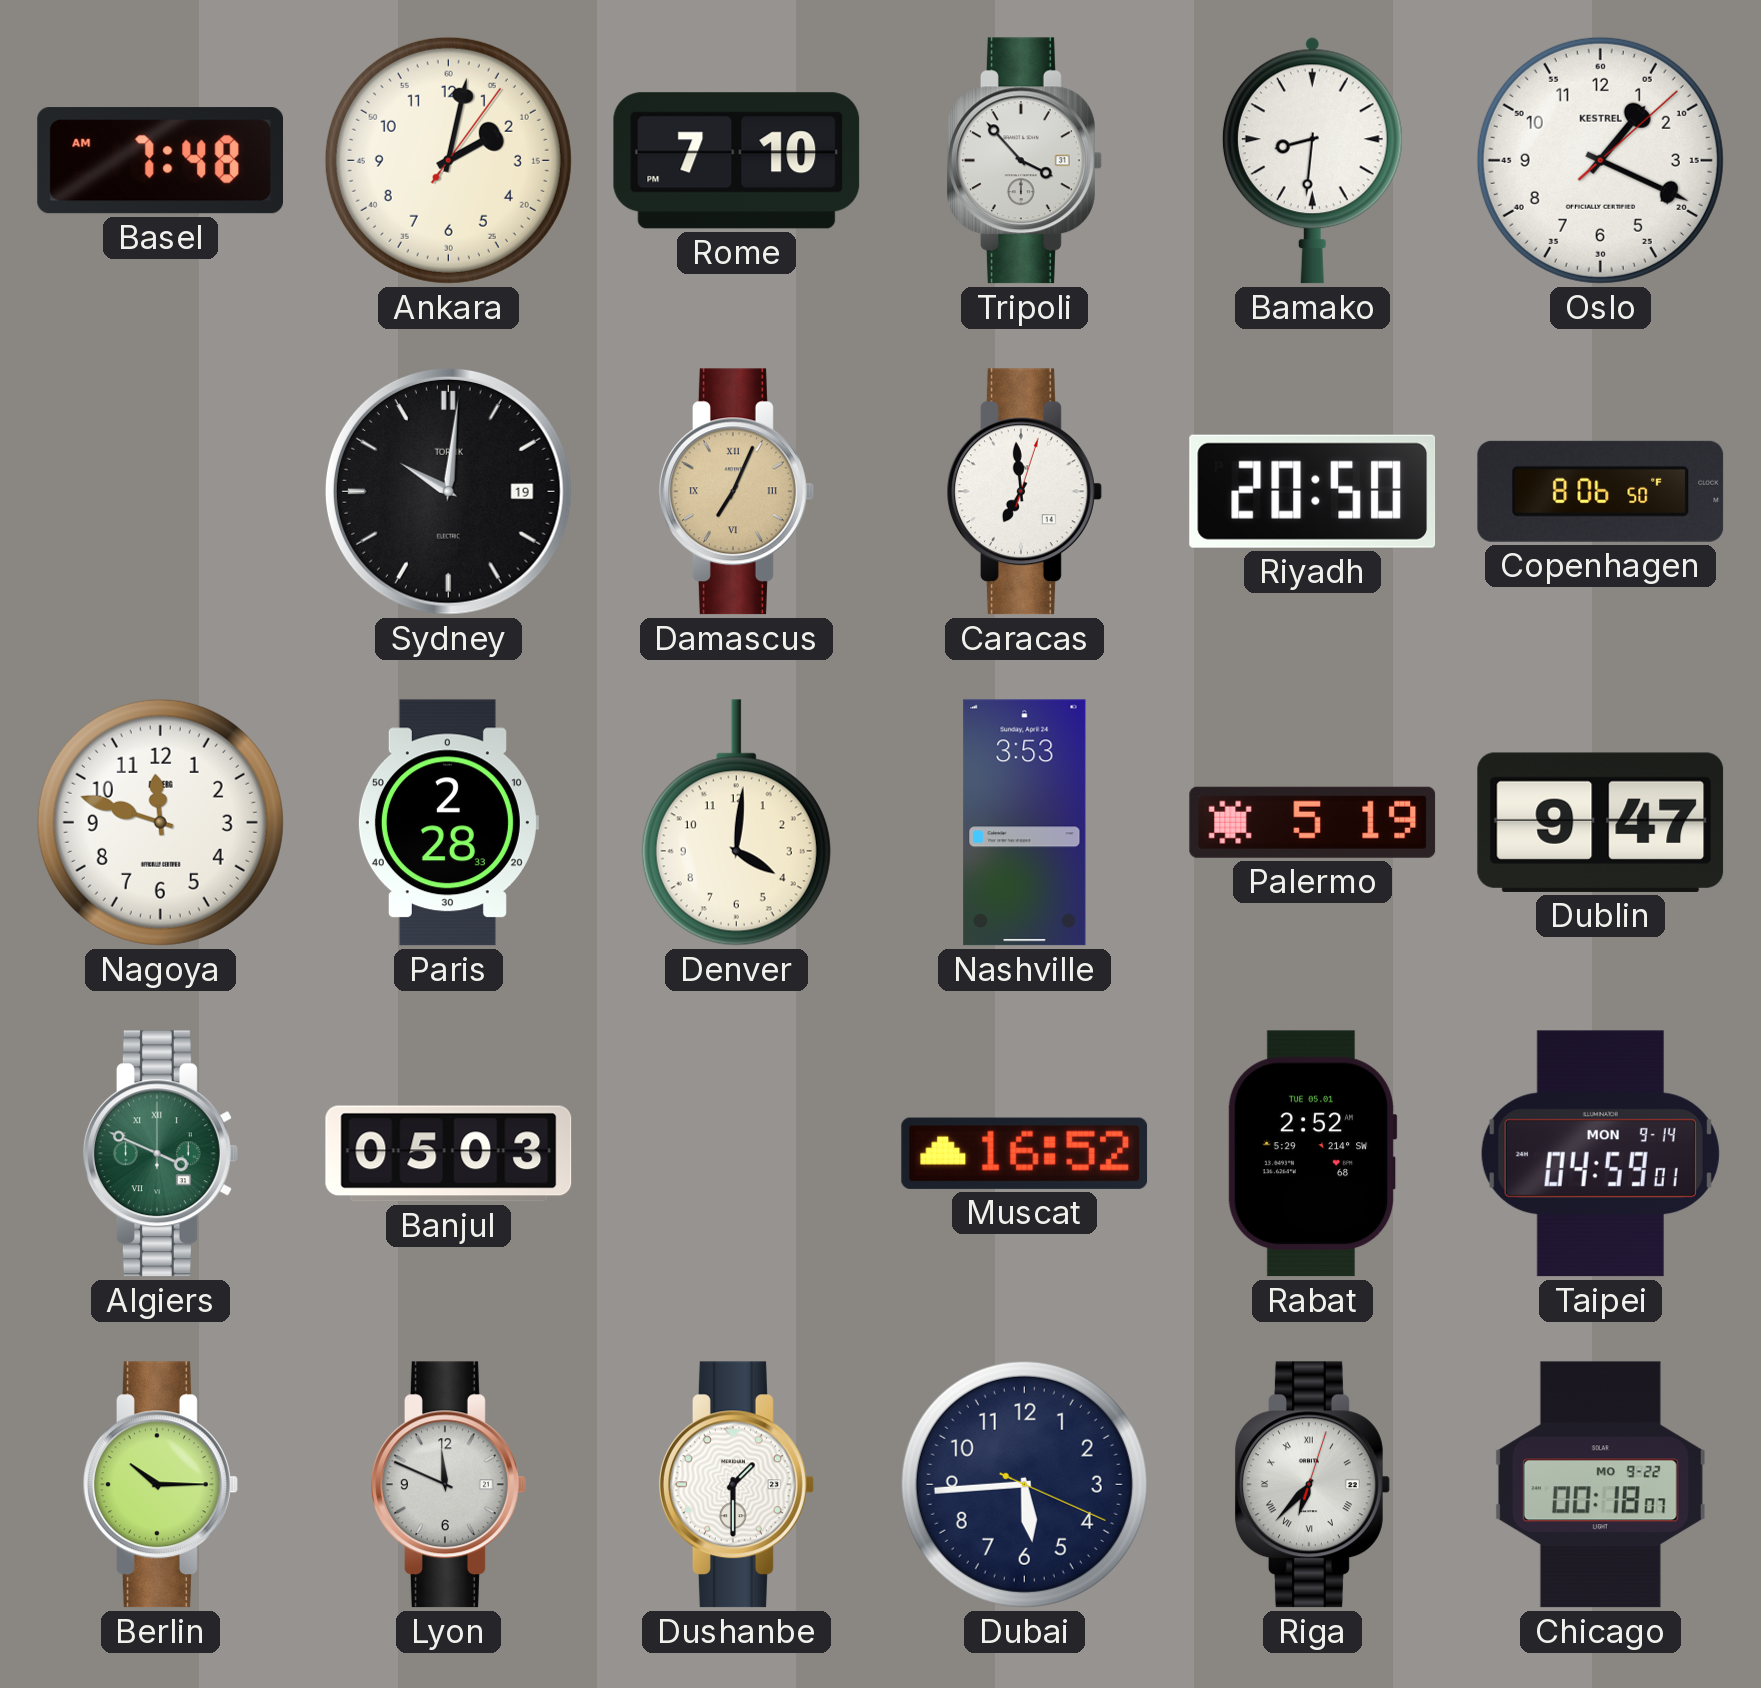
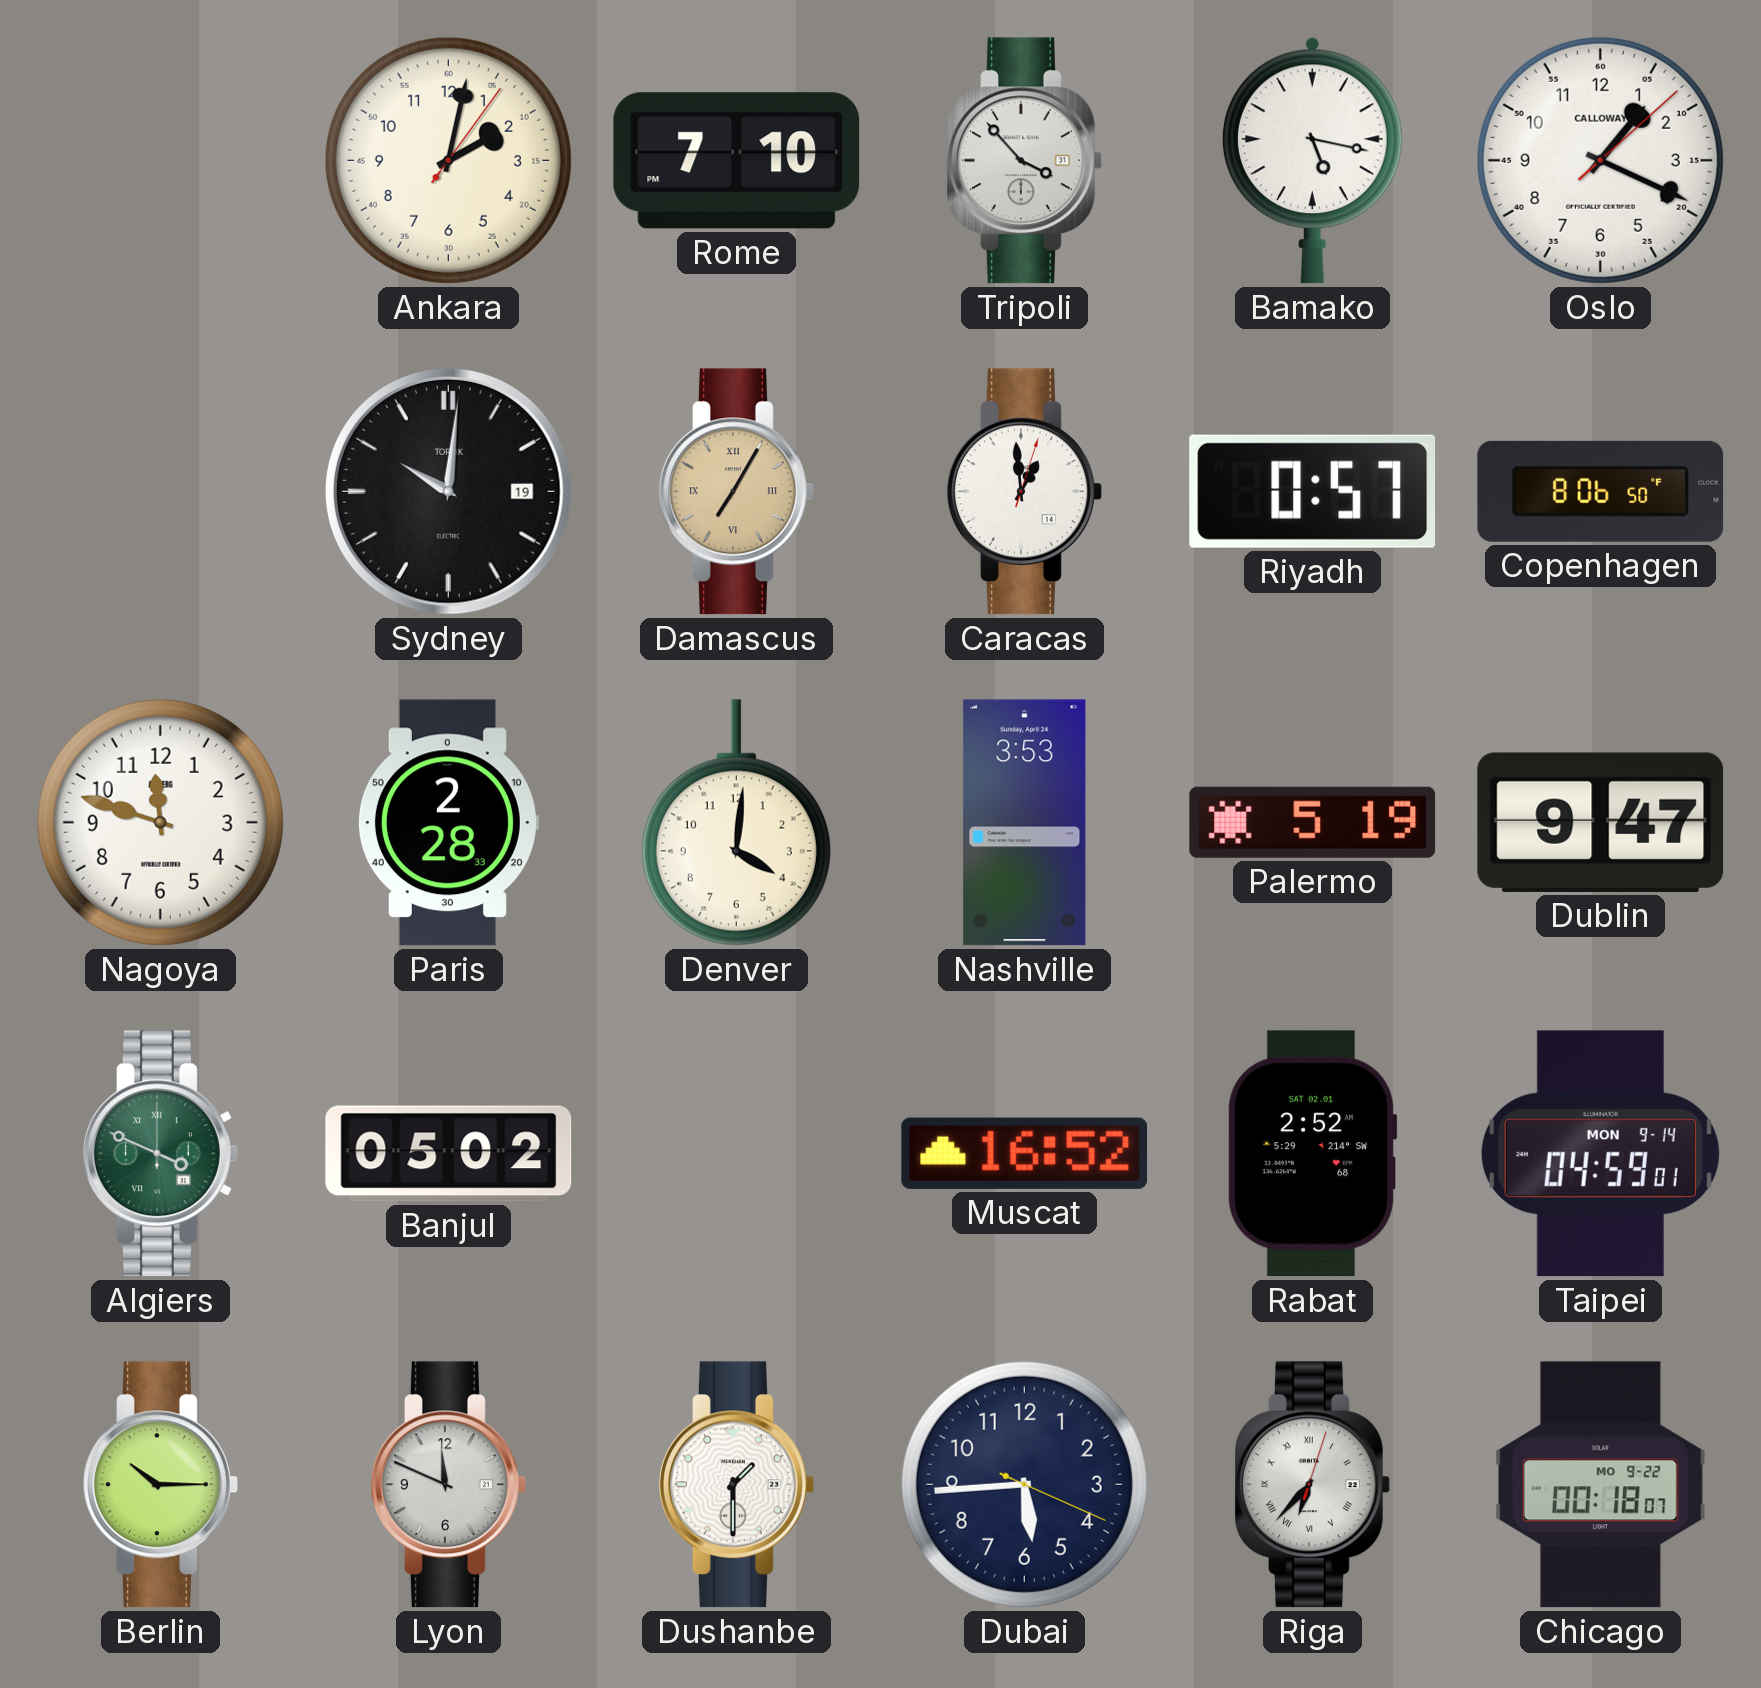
Basel: 7:48 -> none
Bamako: 8:31 -> 5:17
Oslo brand: KESTREL -> CALLOWAY
Damascus: 7:04 -> 7:05
Caracas: 6:59 -> 12:59
Riyadh: 20:50 -> 0:57
Banjul: 05:03 -> 05:02
Rabat date: TUE 05.01 -> SAT 02.01
